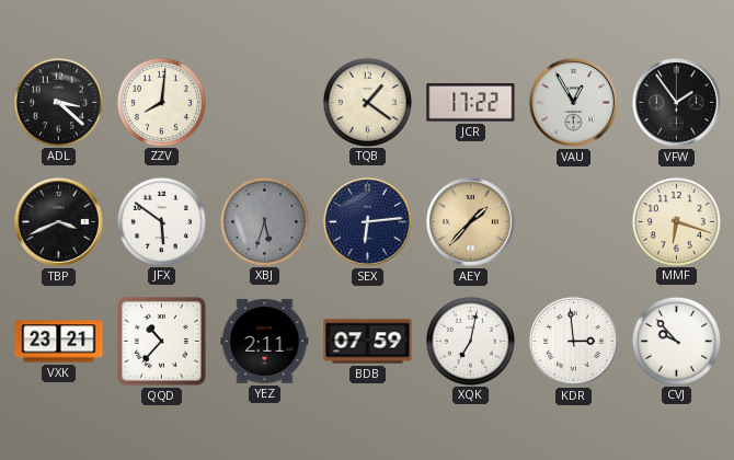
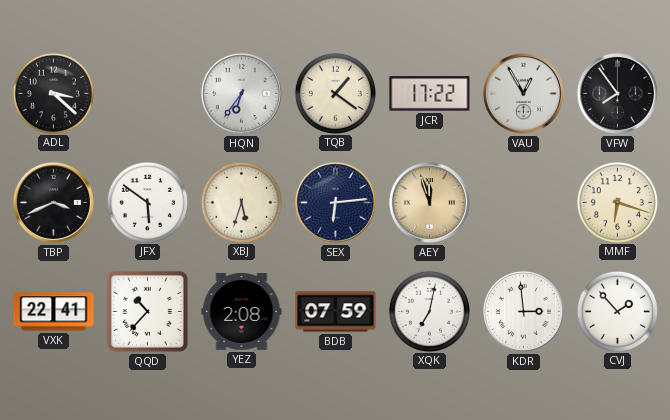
ZZV: 8:01 -> none
HQN: none -> 6:36
VFW: 1:54 -> 7:54
XBJ dial: grey -> cream
AEY: 1:37 -> 11:57
VXK: 23:21 -> 22:41
YEZ: 2:11 -> 2:08
CVJ: 9:53 -> 1:53
